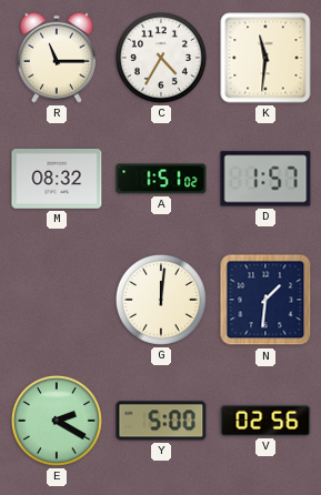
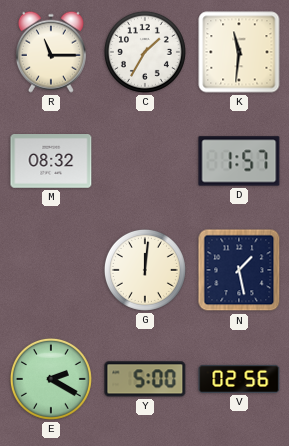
C: 4:35 -> 1:35
A: 1:51 -> none
N: 1:31 -> 1:28
